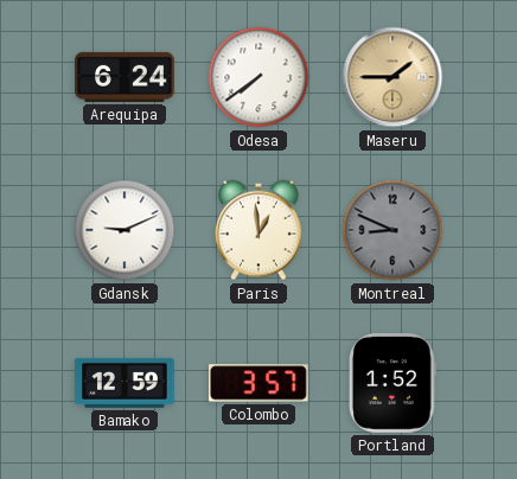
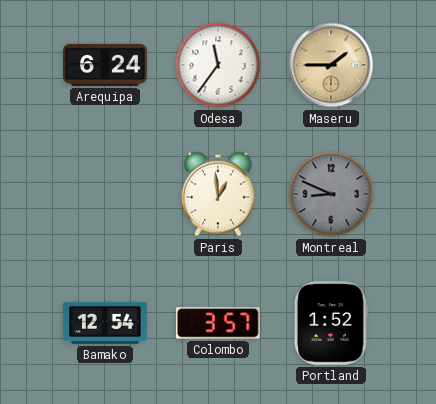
Odesa: 7:39 -> 11:36
Gdansk: 9:11 -> none
Bamako: 12:59 -> 12:54
